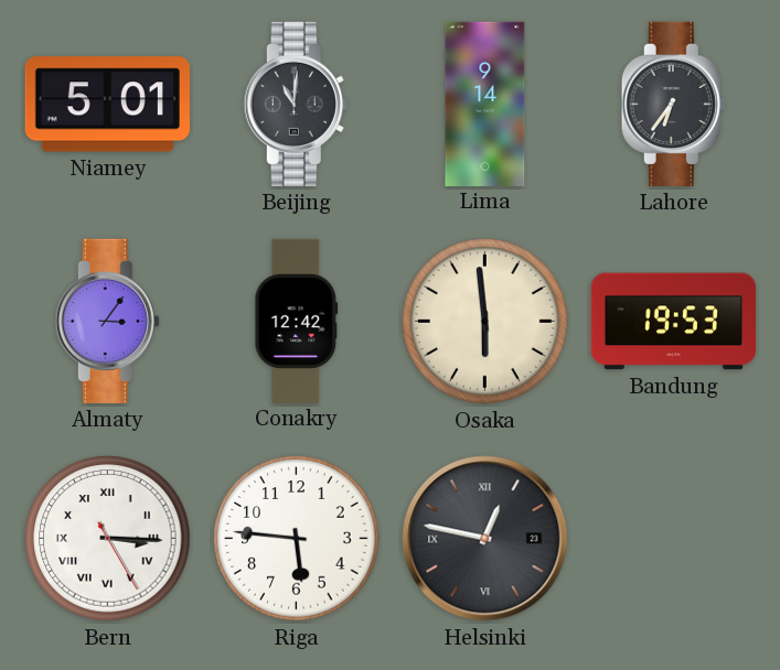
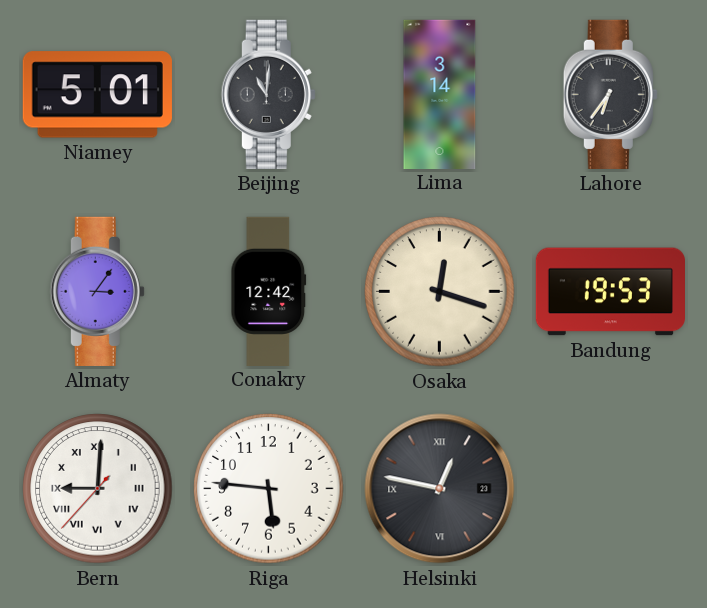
Lima: 9:14 -> 3:14
Osaka: 5:59 -> 12:18
Bern: 3:15 -> 9:00
